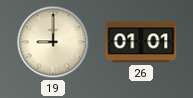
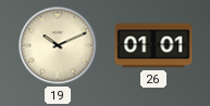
19: 9:00 -> 10:11
